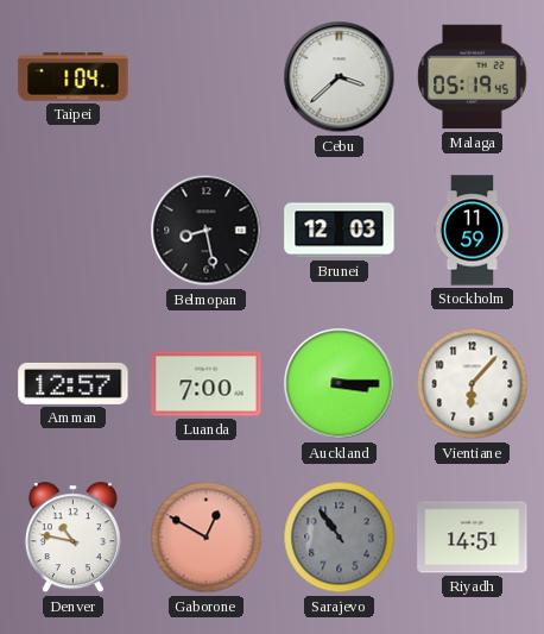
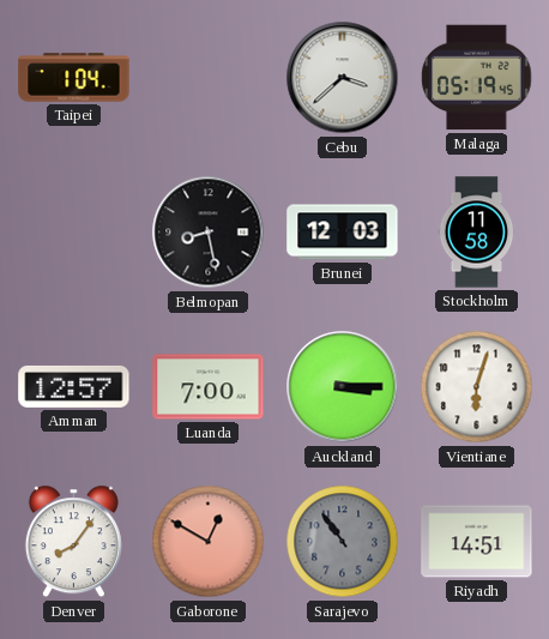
Stockholm: 11:59 -> 11:58
Vientiane: 6:07 -> 6:03
Denver: 10:47 -> 8:06
